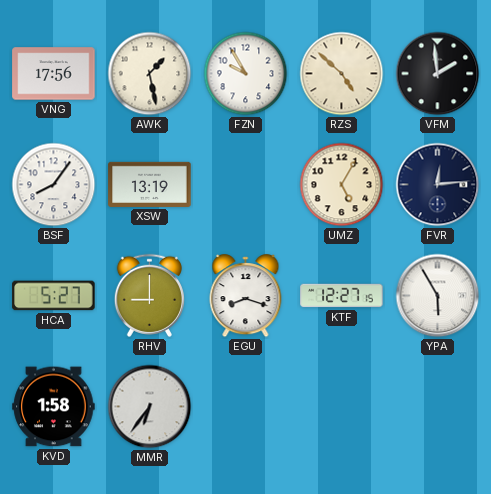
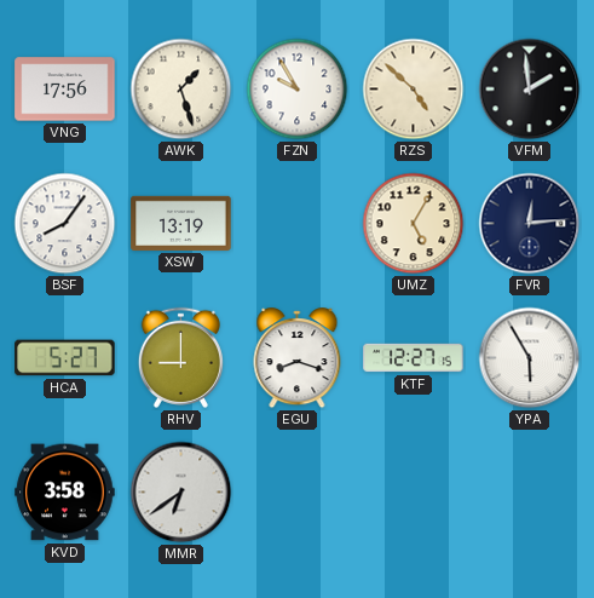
AWK: 1:28 -> 1:27
KVD: 1:58 -> 3:58
MMR: 6:36 -> 6:39
